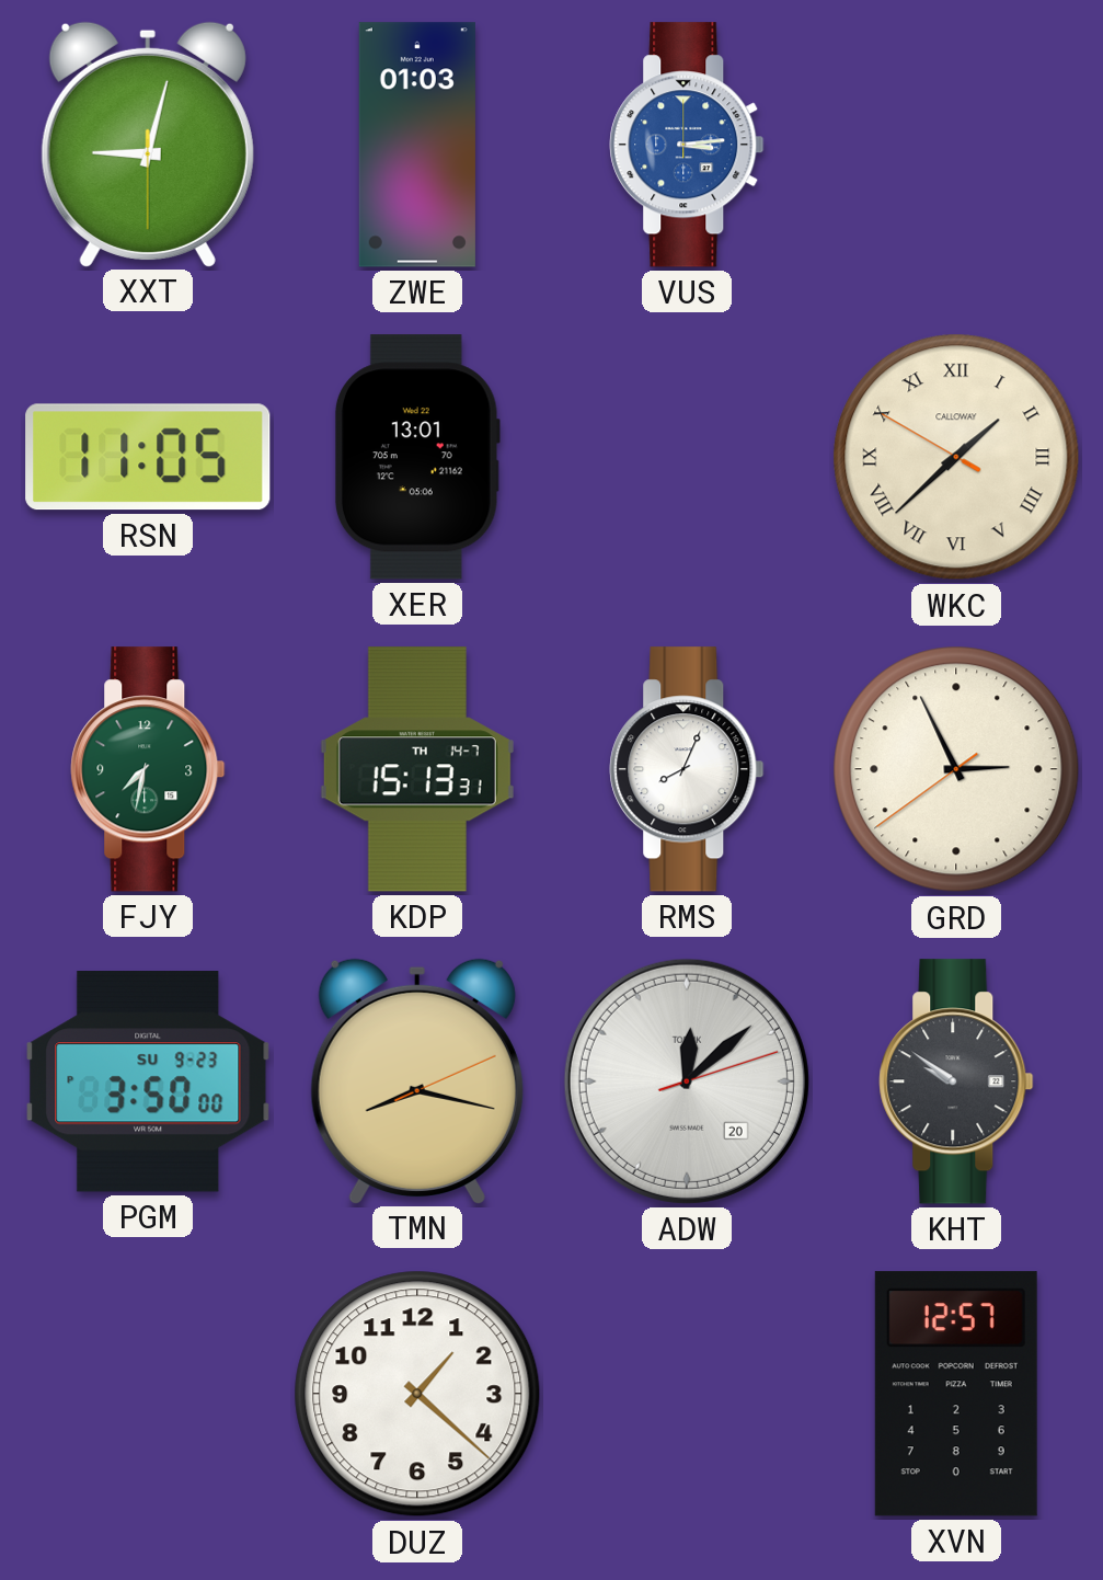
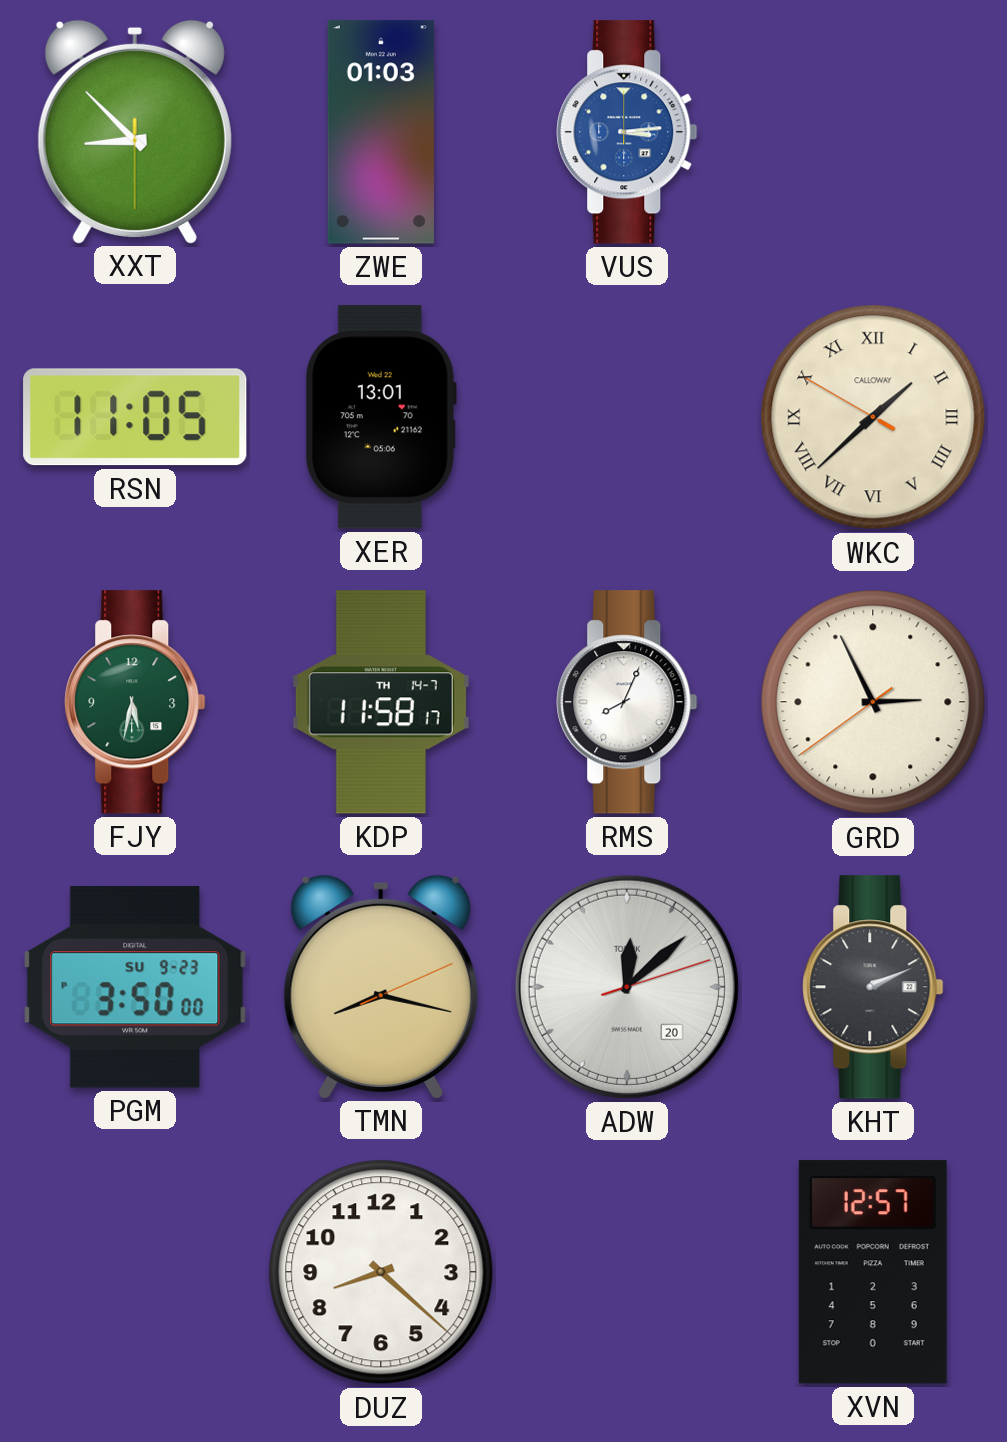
XXT: 9:02 -> 8:52
FJY: 7:32 -> 5:32
KDP: 15:13 -> 11:58
KHT: 9:51 -> 2:11
DUZ: 1:22 -> 8:22
